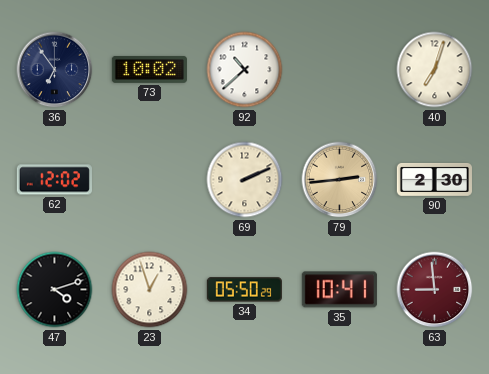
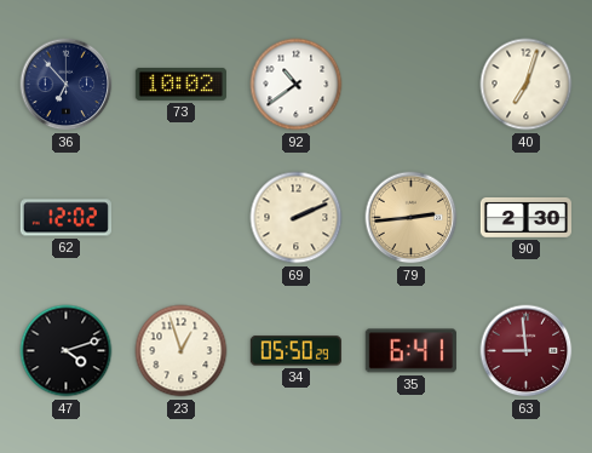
36: 6:54 -> 6:53
92: 10:38 -> 10:39
35: 10:41 -> 6:41
